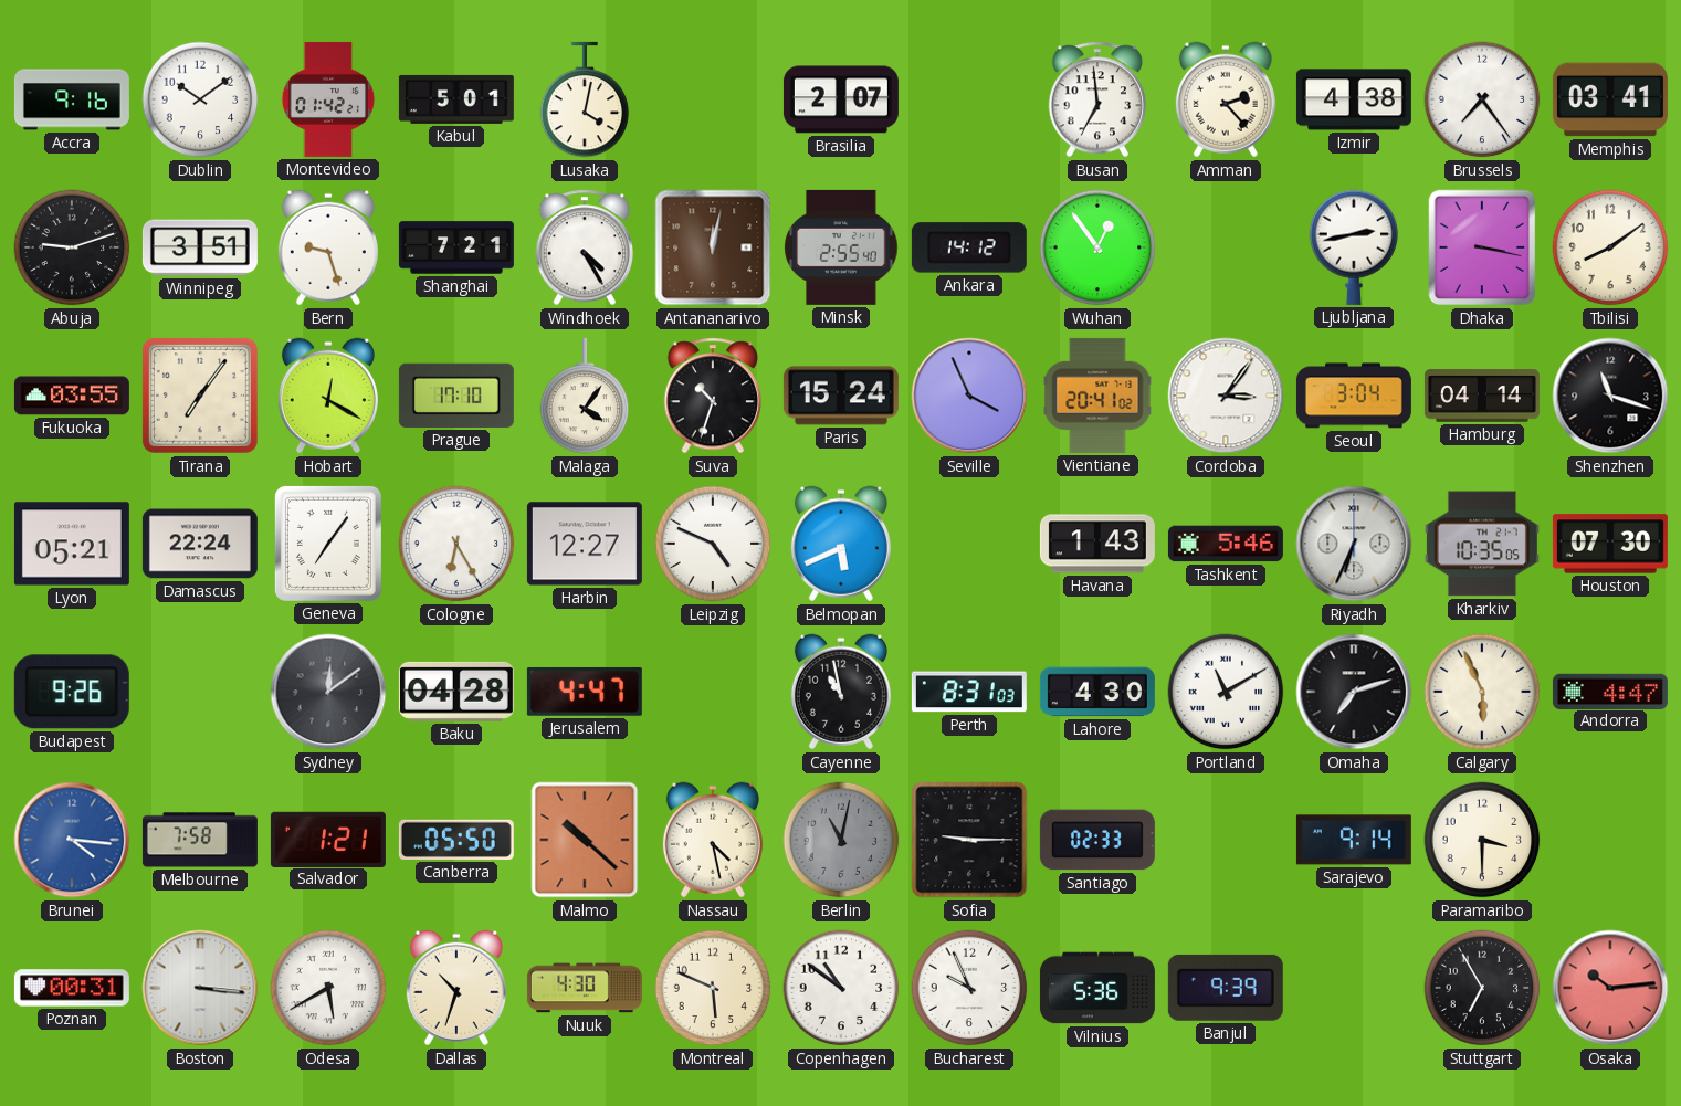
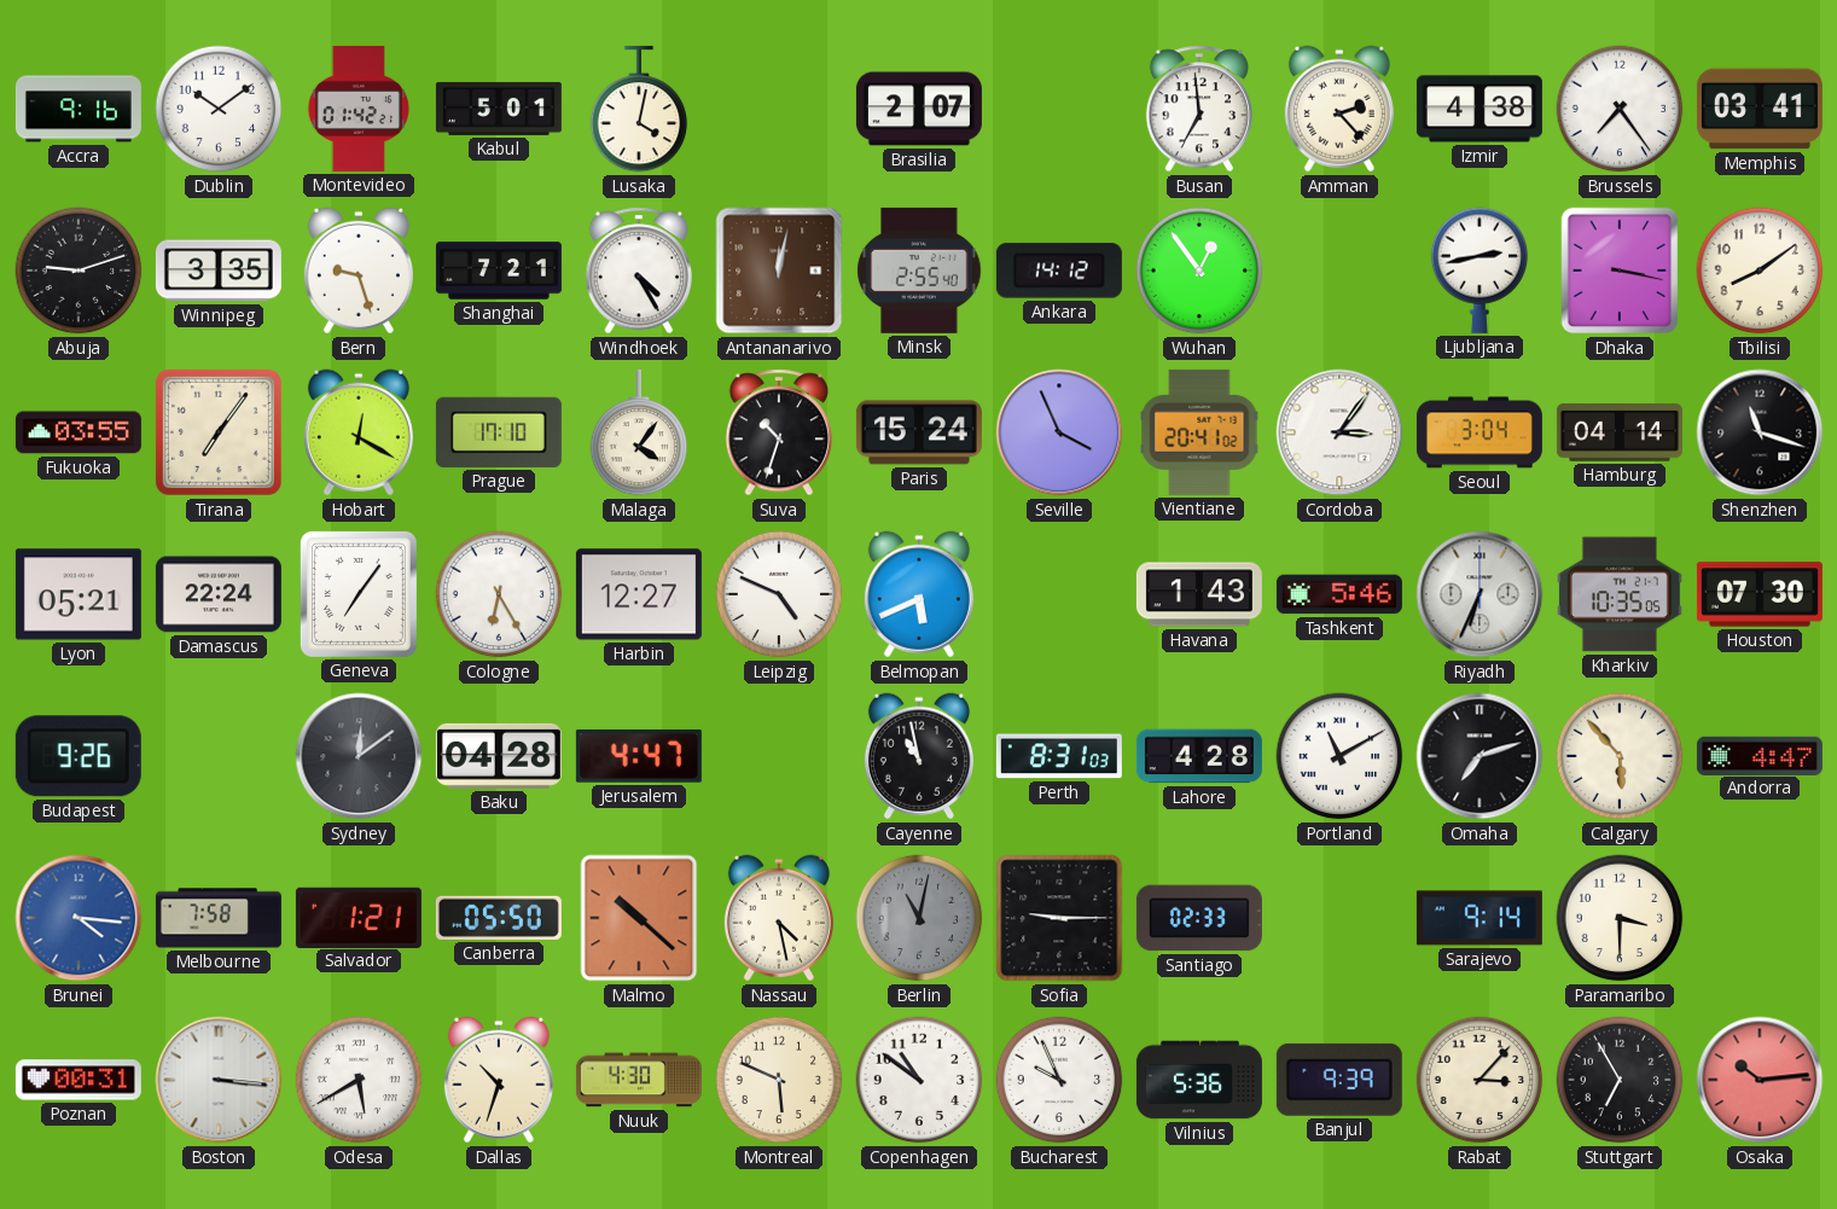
Winnipeg: 3:51 -> 3:35
Lahore: 4:30 -> 4:28
Calgary: 5:56 -> 5:53
Rabat: none -> 3:07
